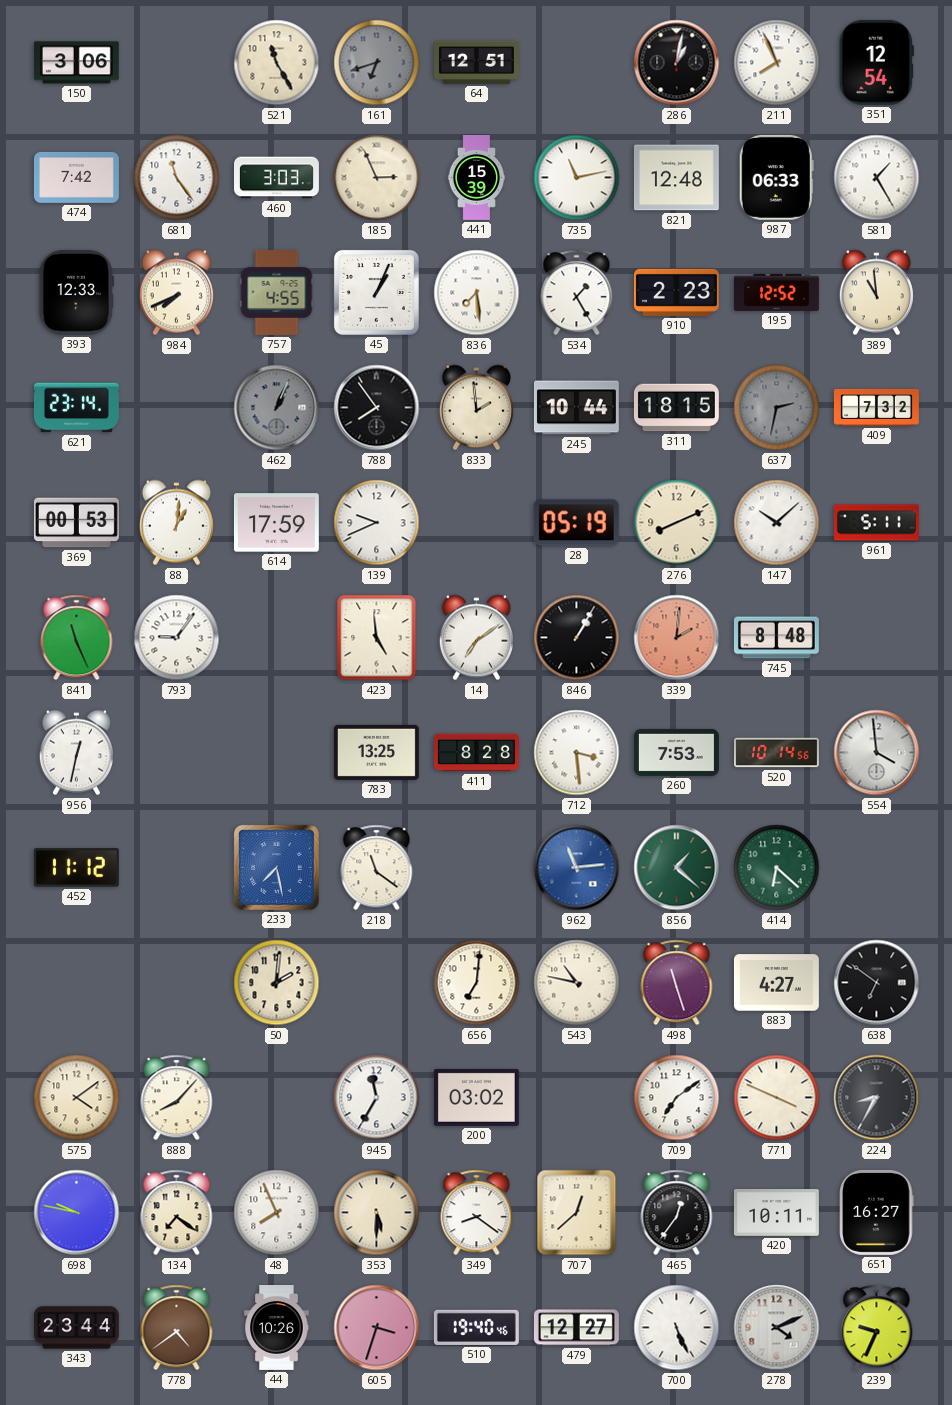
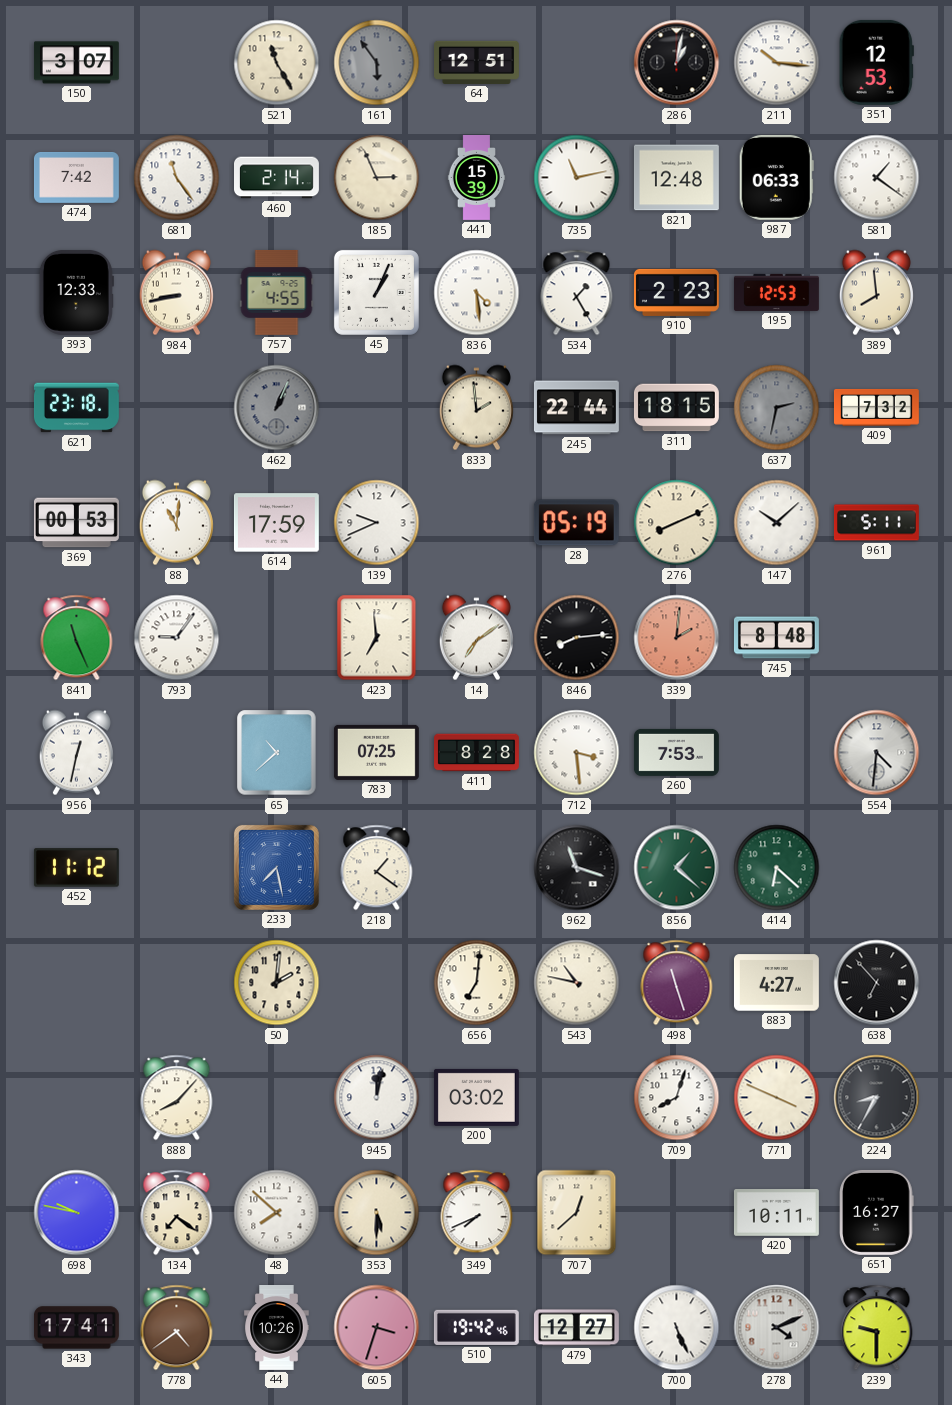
150: 3:06 -> 3:07
161: 6:42 -> 5:54
211: 7:56 -> 10:16
351: 12:54 -> 12:53
460: 3:03 -> 2:14
581: 1:25 -> 1:21
984: 7:41 -> 8:43
836: 7:29 -> 4:29
195: 12:52 -> 12:53
389: 10:59 -> 7:59
621: 23:14 -> 23:18
788: 7:54 -> none
245: 10:44 -> 22:44
88: 1:01 -> 11:01
423: 4:59 -> 6:59
846: 1:05 -> 8:14
65: none -> 10:38
783: 13:25 -> 07:25
520: 10:14 -> none
554: 3:59 -> 4:31
218: 11:21 -> 1:21
962: 11:14 -> 11:18
962 dial: blue -> black
638: 6:51 -> 6:53
575: 4:09 -> none
945: 11:35 -> 12:02
709: 7:09 -> 8:03
48: 7:56 -> 7:52
349: 8:21 -> 7:41
465: 12:36 -> none
343: 23:44 -> 17:41
510: 19:40 -> 19:42
239: 9:34 -> 9:30
